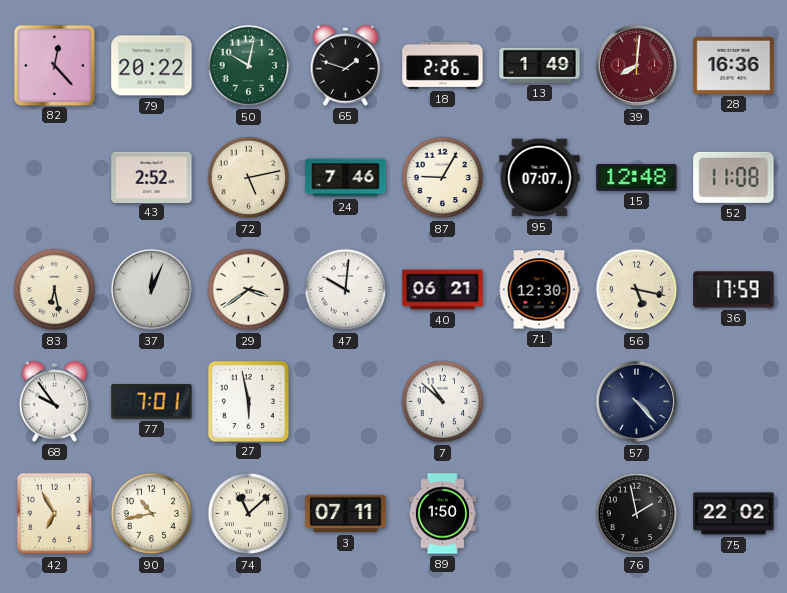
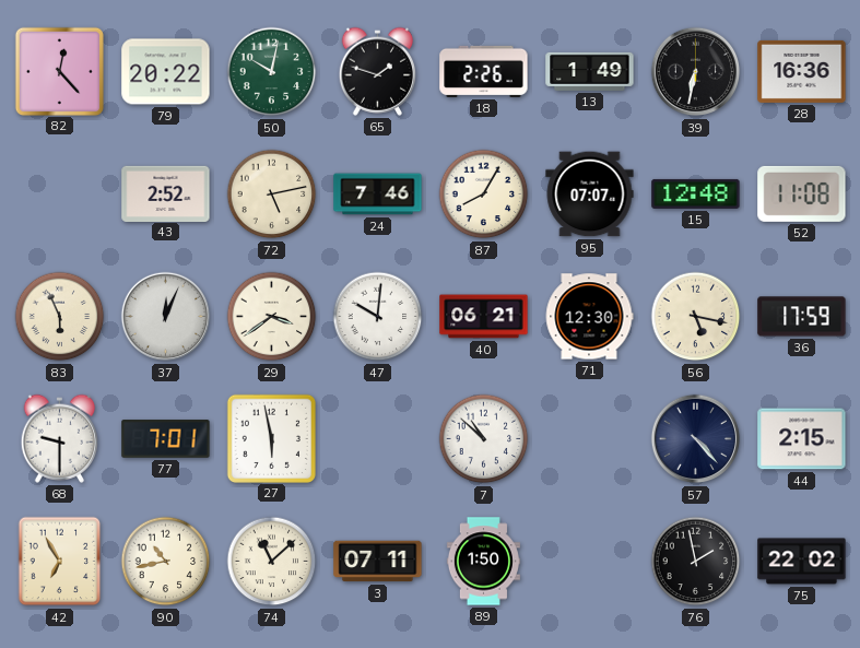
39: 8:01 -> 6:32
39 dial: burgundy -> black
87: 9:05 -> 8:05
83: 6:28 -> 5:56
68: 9:54 -> 9:30
44: none -> 2:15
